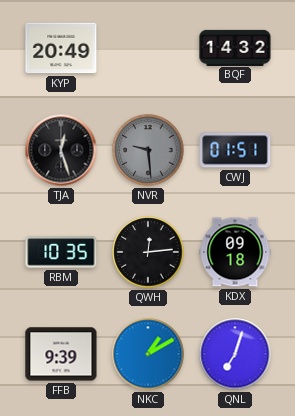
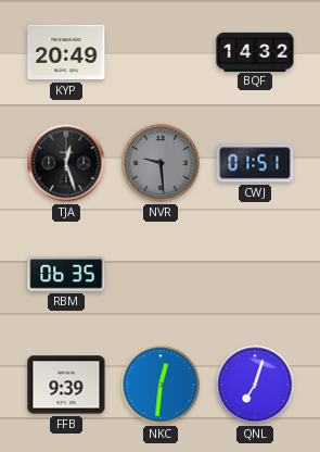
RBM: 10:35 -> 06:35
QWH: 12:14 -> none
KDX: 09:18 -> none
NKC: 1:10 -> 12:31
